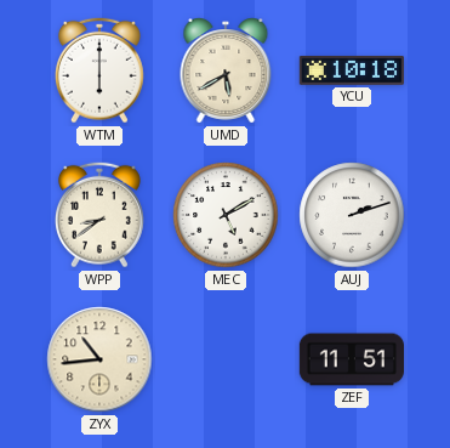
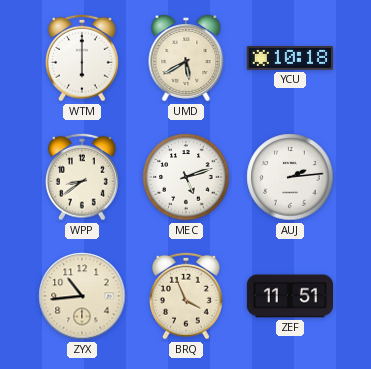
MEC: 5:10 -> 5:12
AUJ: 2:12 -> 2:14
BRQ: none -> 3:56
